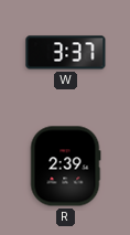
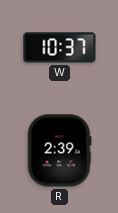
W: 3:37 -> 10:37
